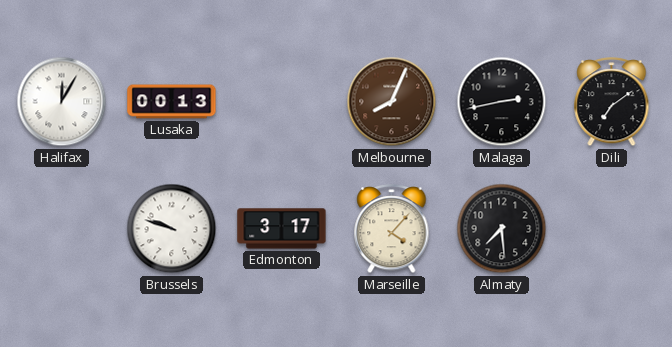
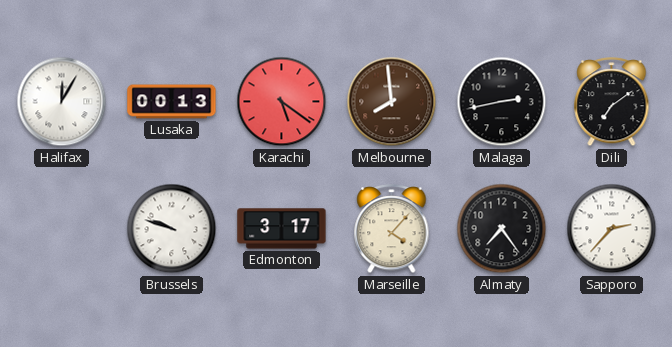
Karachi: none -> 5:21
Melbourne: 8:04 -> 7:59
Almaty: 7:29 -> 7:24
Sapporo: none -> 2:37
